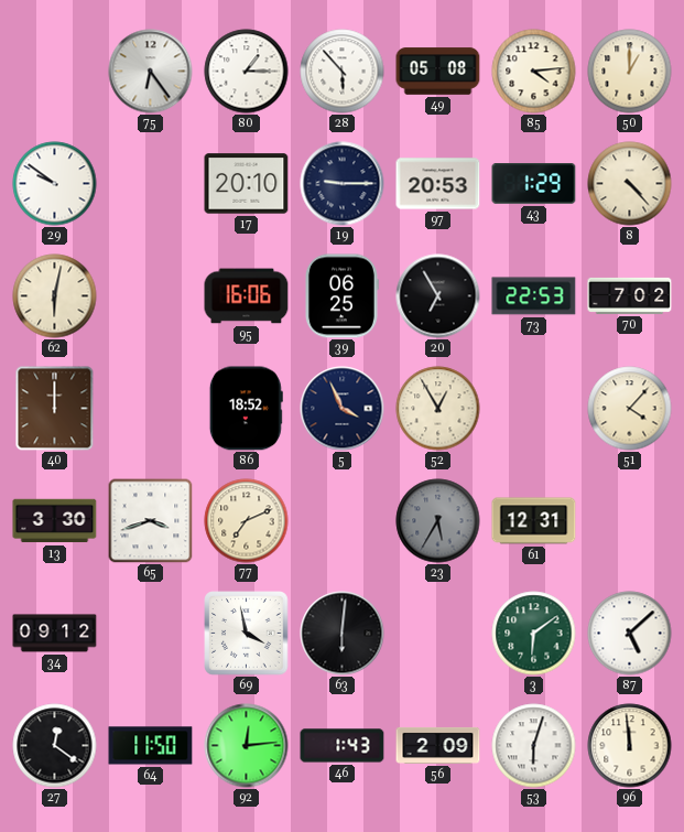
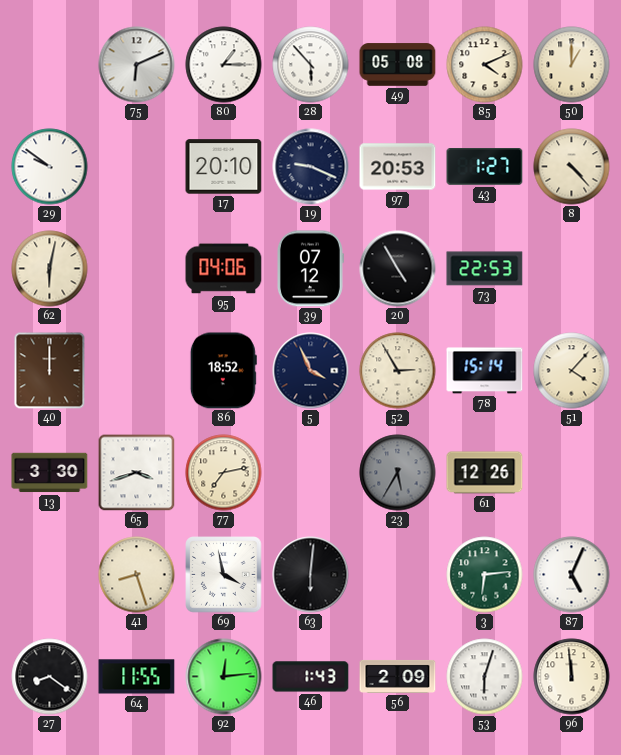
75: 6:24 -> 6:11
85: 4:14 -> 4:11
19: 9:15 -> 9:19
43: 1:29 -> 1:27
95: 16:06 -> 04:06
39: 06:25 -> 07:12
20: 6:55 -> 4:55
70: 7:02 -> none
52: 12:55 -> 2:55
78: none -> 15:14
77: 7:11 -> 7:13
61: 12:31 -> 12:26
34: 09:12 -> none
41: none -> 8:27
3: 6:09 -> 6:14
87: 5:08 -> 5:04
27: 12:21 -> 8:21
64: 11:50 -> 11:55
